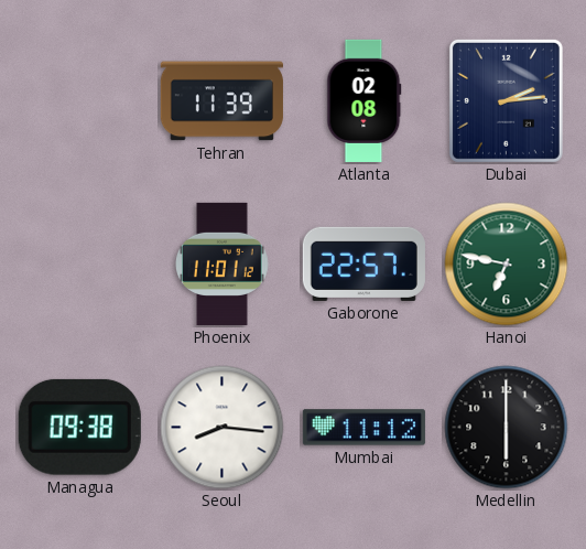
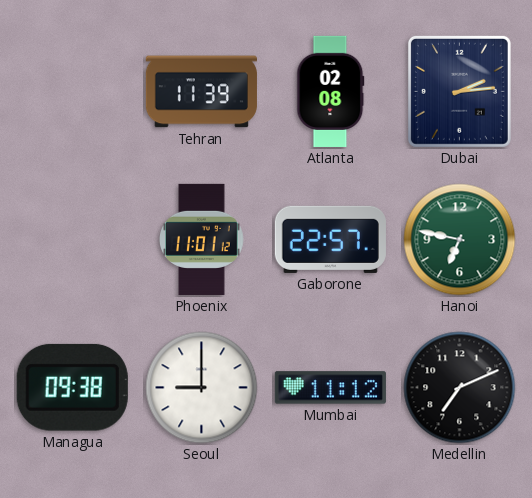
Seoul: 8:16 -> 9:00
Medellin: 6:00 -> 7:11
